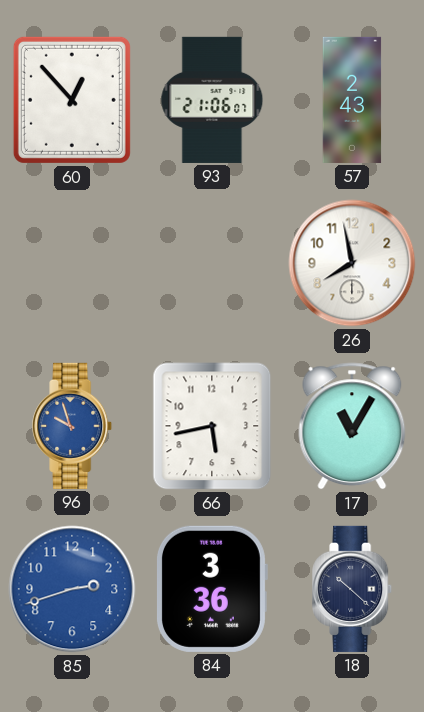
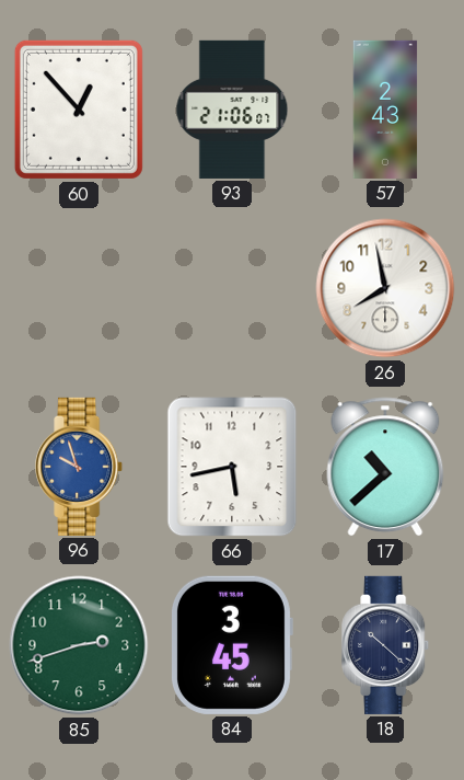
17: 11:05 -> 10:38
85 dial: blue -> green
84: 3:36 -> 3:45
